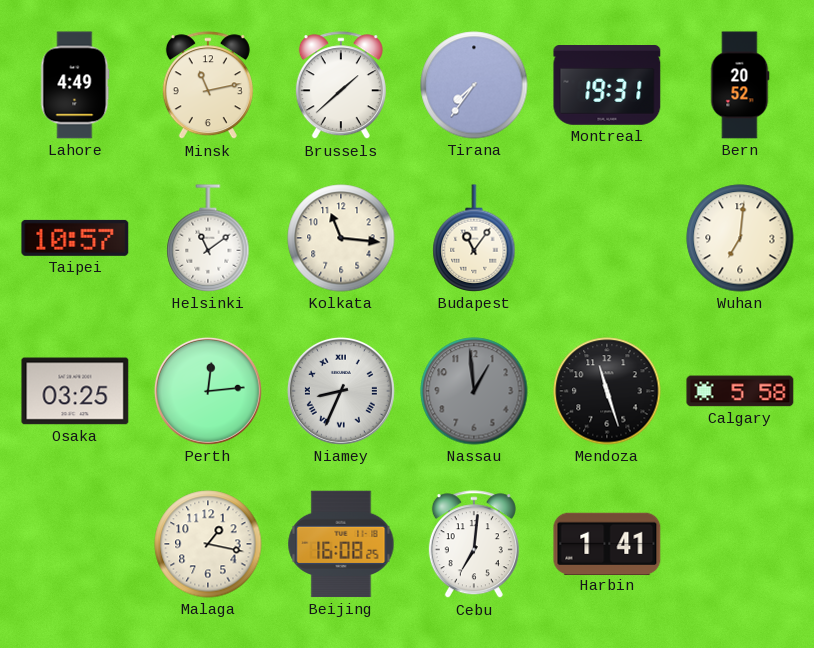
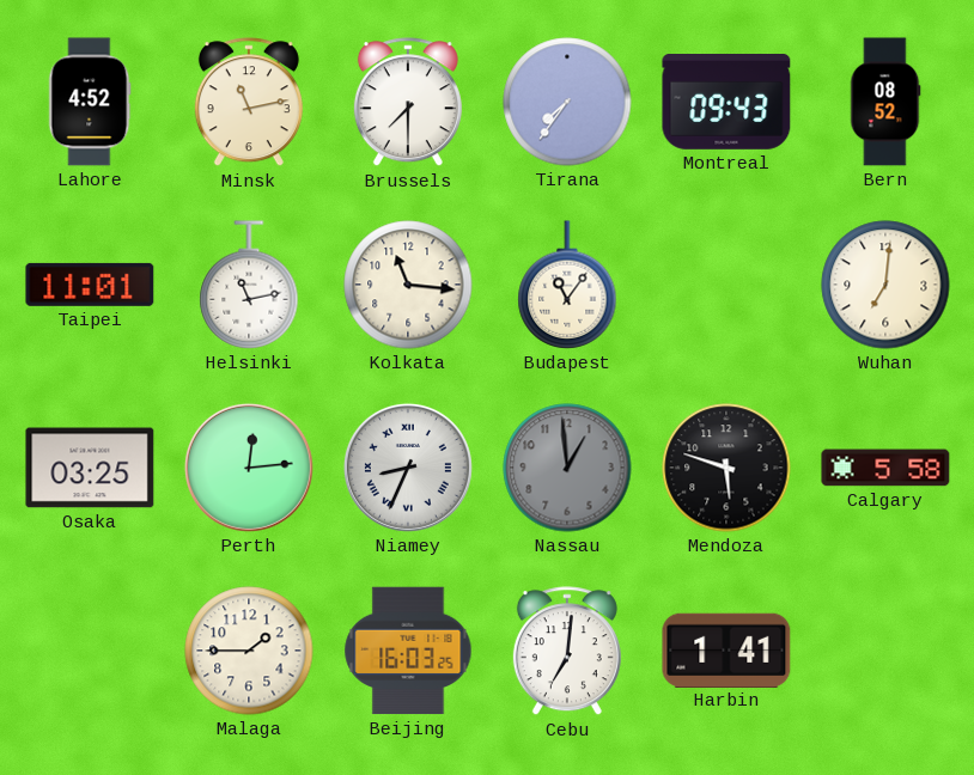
Lahore: 4:49 -> 4:52
Brussels: 1:38 -> 7:30
Montreal: 19:31 -> 09:43
Bern: 20:52 -> 08:52
Taipei: 10:57 -> 11:01
Helsinki: 11:09 -> 11:13
Mendoza: 11:27 -> 5:48
Malaga: 1:17 -> 1:45
Beijing: 16:08 -> 16:03
